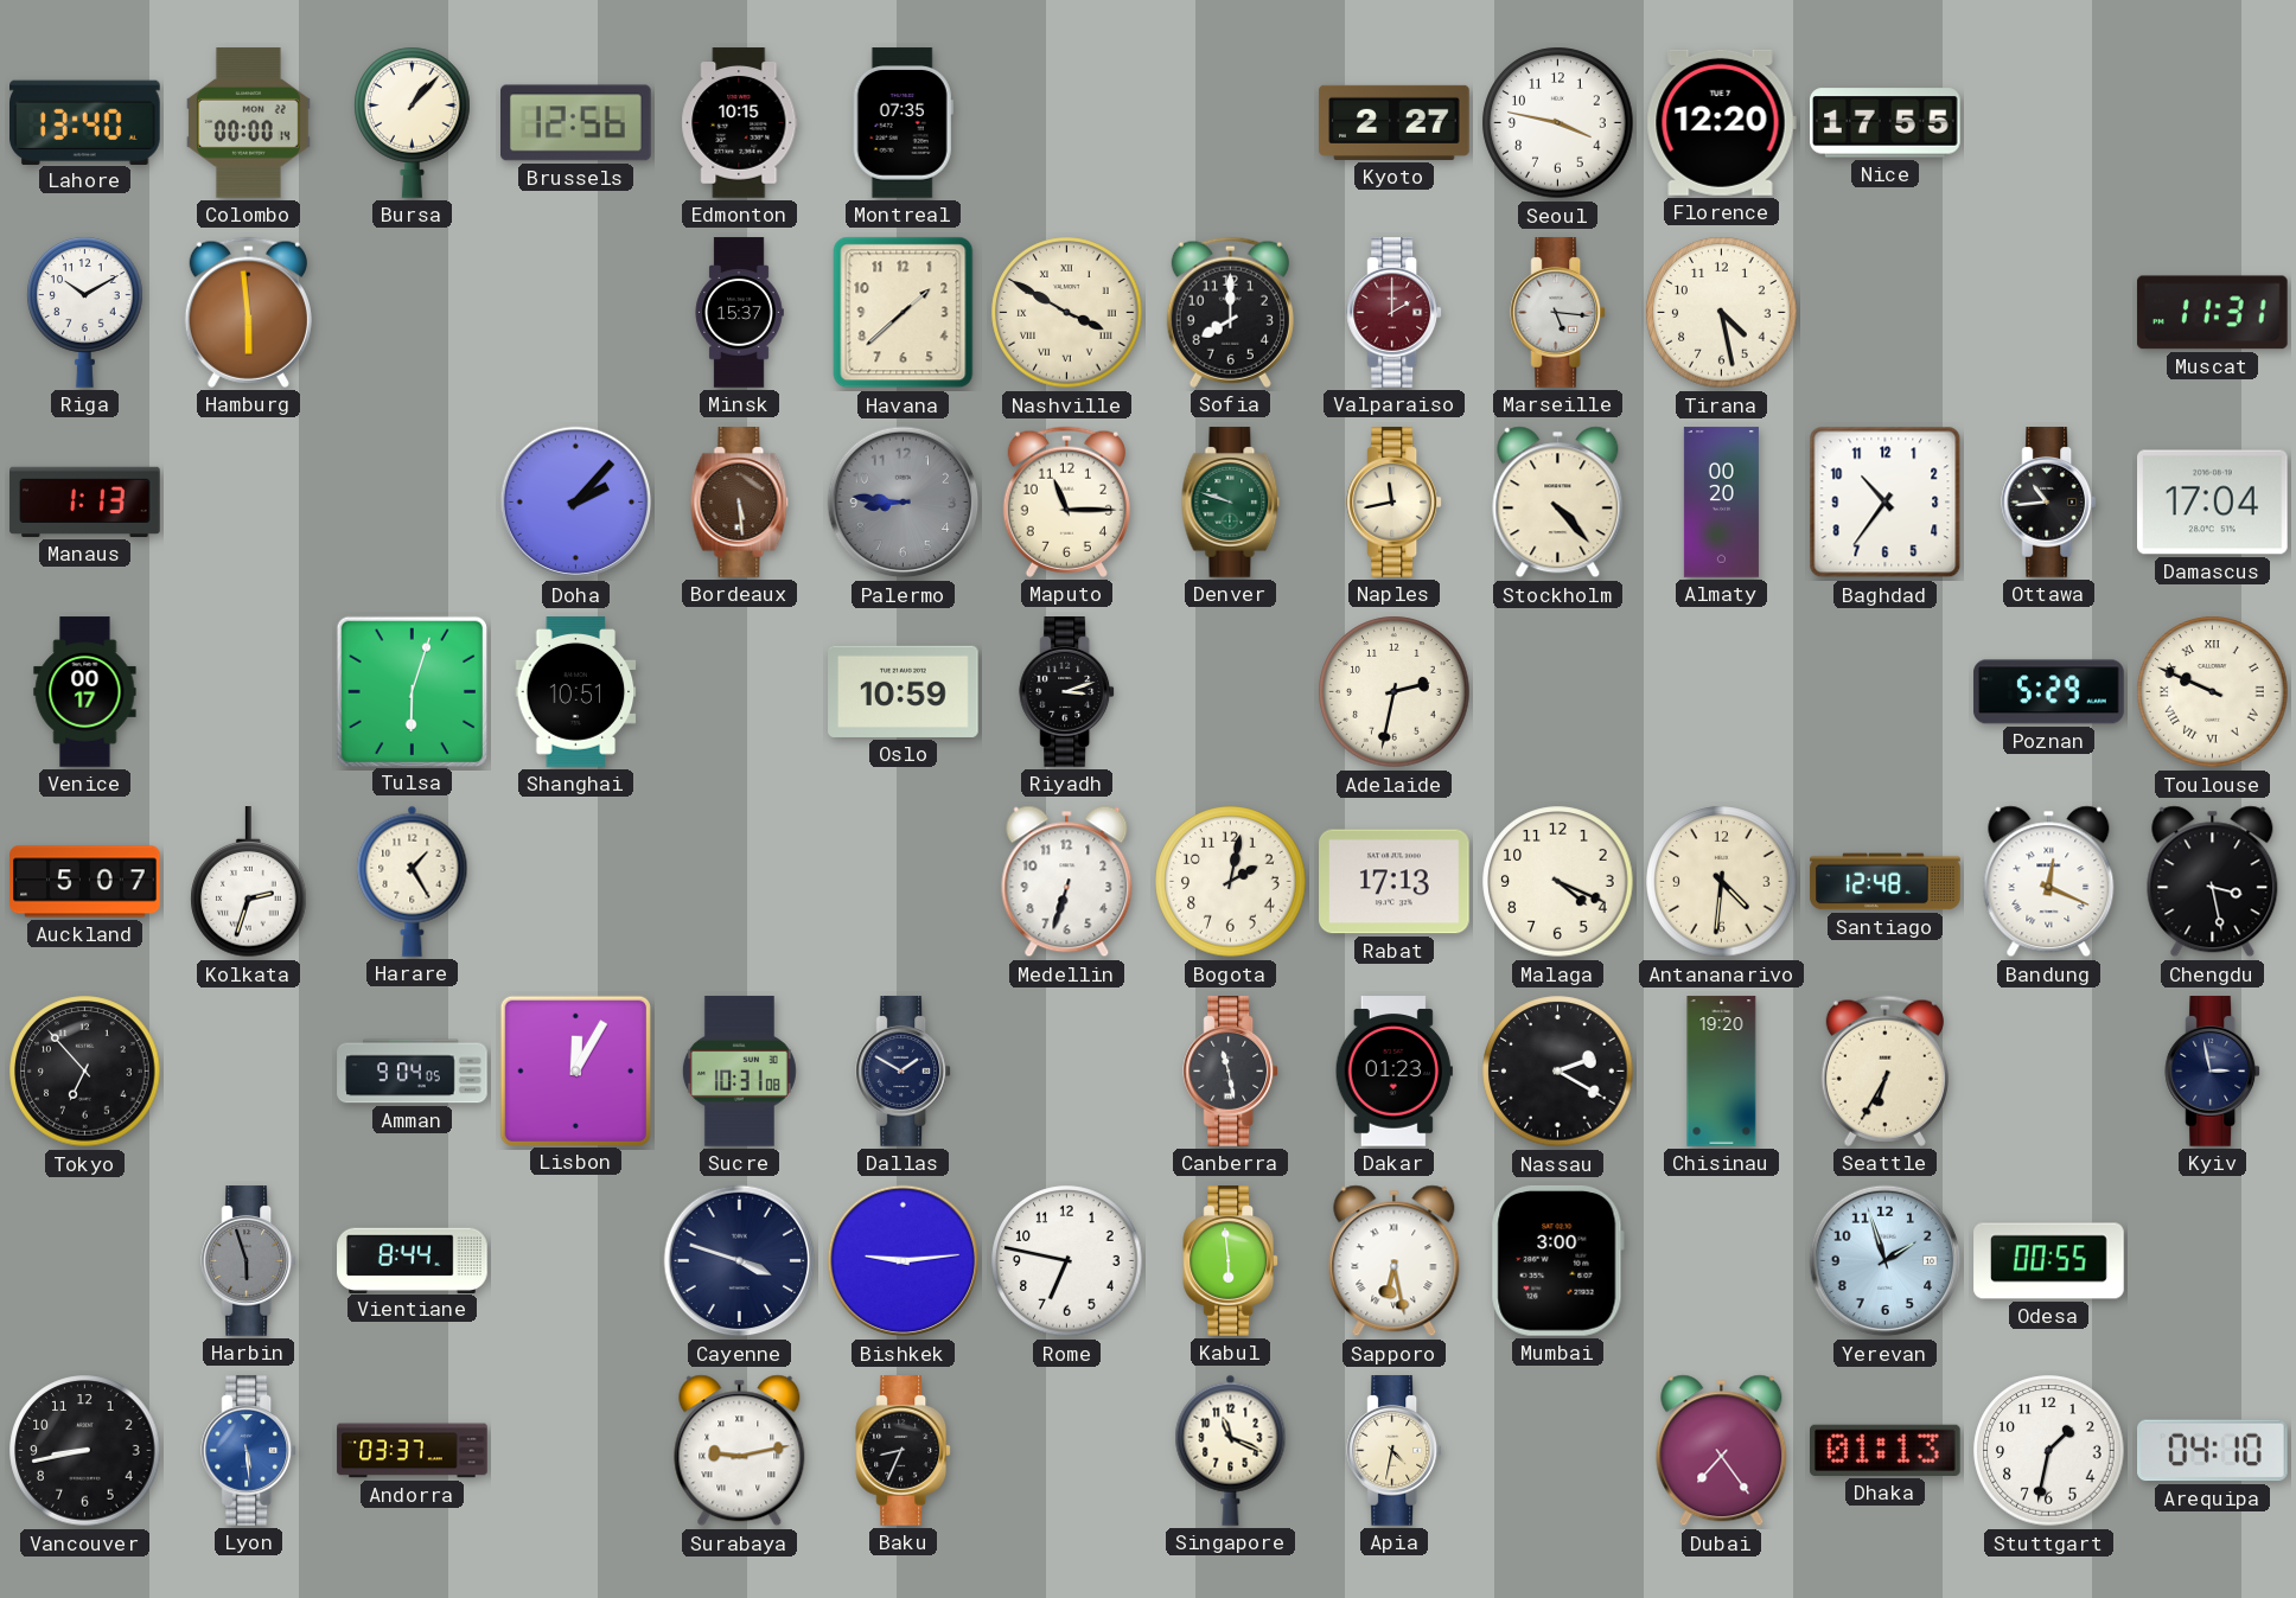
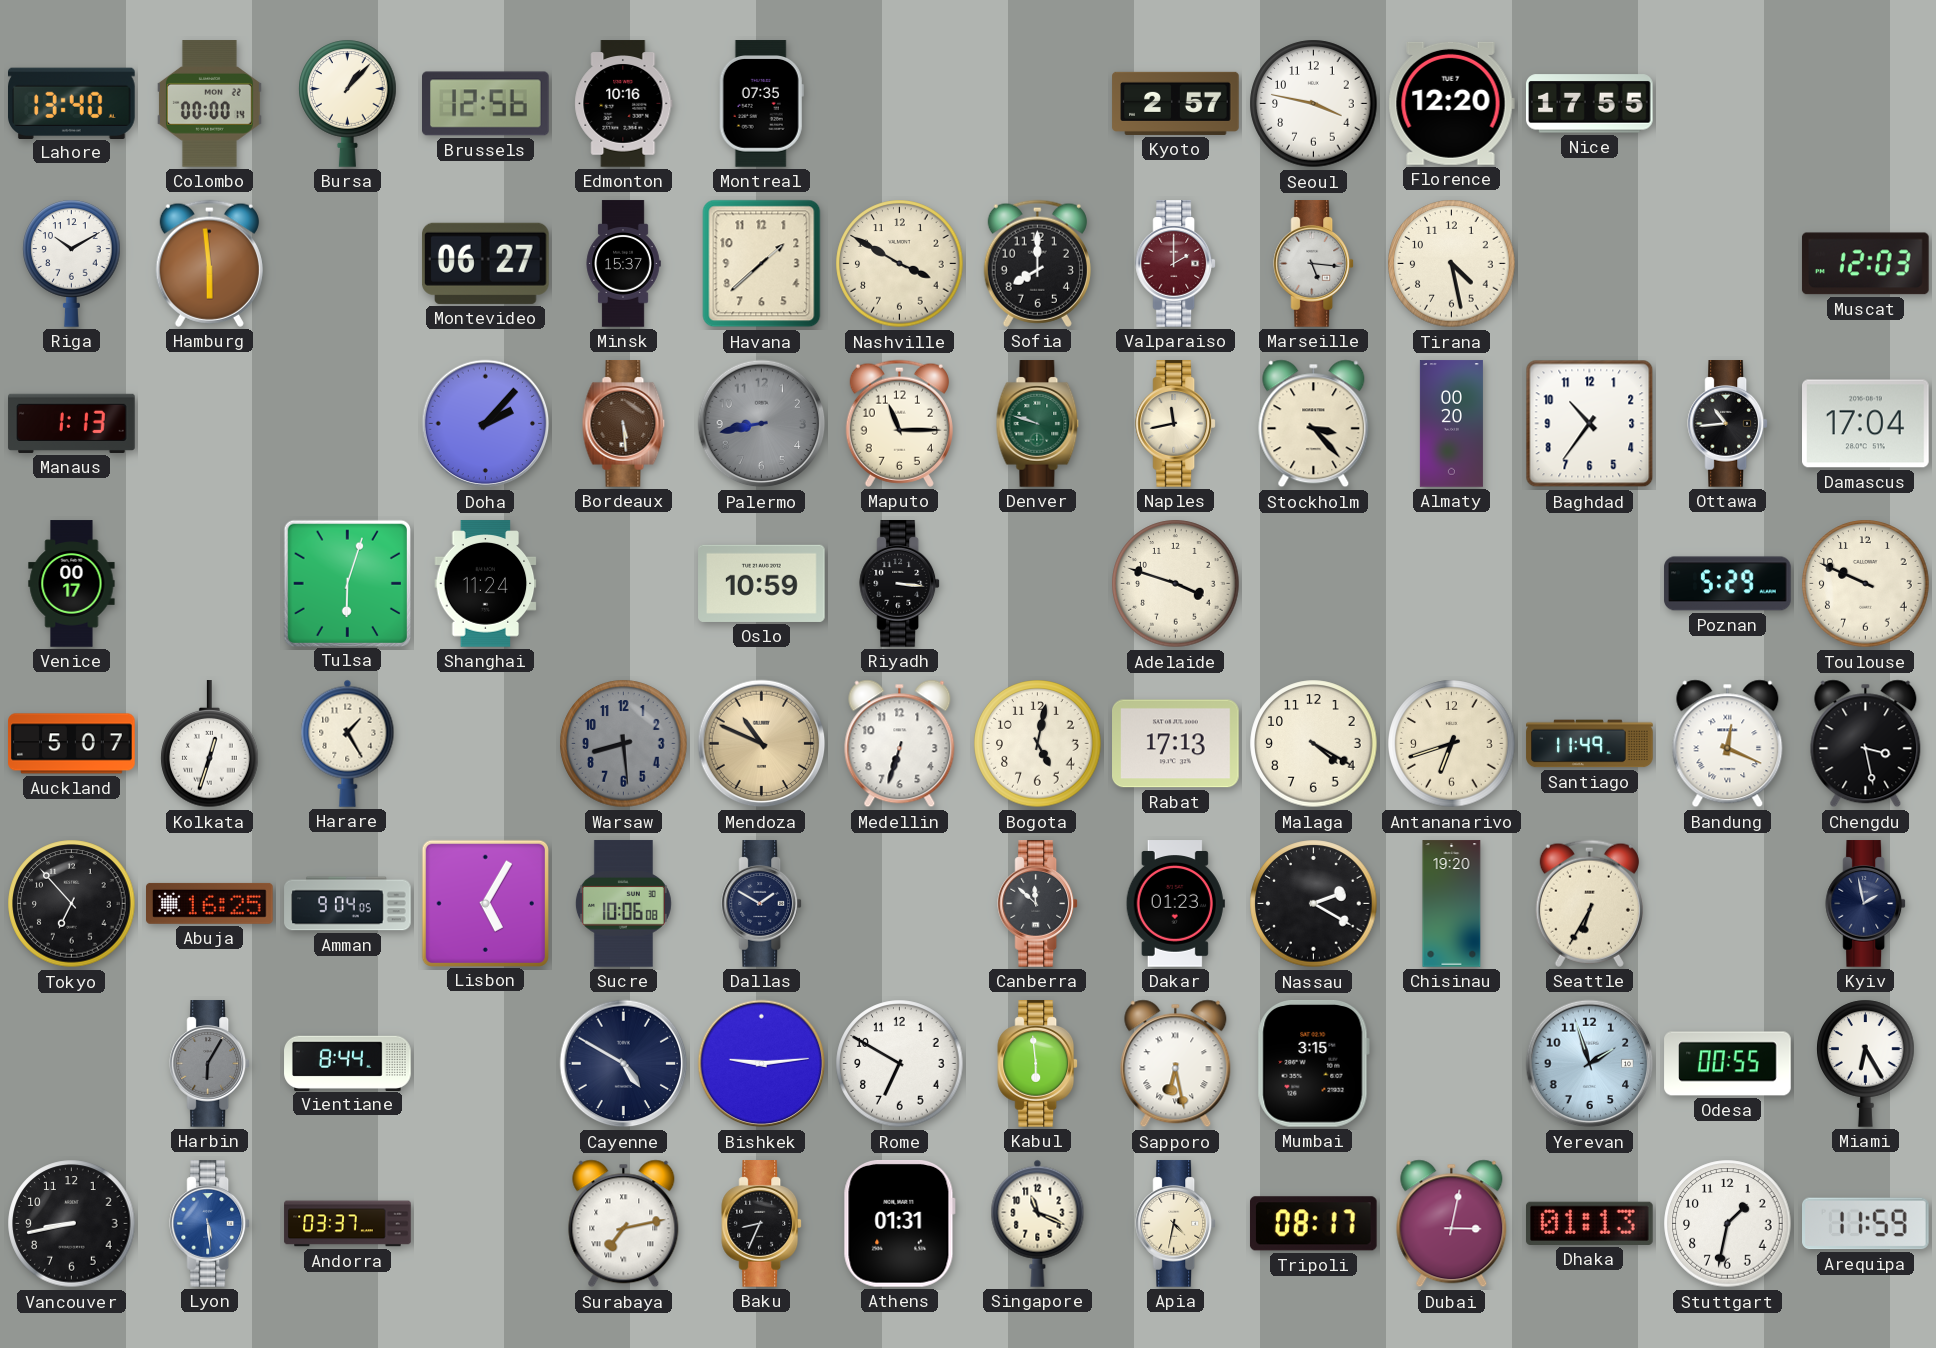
Edmonton: 10:15 -> 10:16
Kyoto: 2:27 -> 2:57
Montevideo: none -> 06:27
Nashville numerals: Roman -> Arabic
Muscat: 11:31 -> 12:03
Palermo: 8:46 -> 8:43
Stockholm: 4:23 -> 3:23
Shanghai: 10:51 -> 11:24
Riyadh: 3:12 -> 3:16
Adelaide: 2:32 -> 3:48
Toulouse numerals: Roman -> Arabic
Kolkata: 2:33 -> 12:33
Warsaw: none -> 8:29
Mendoza: none -> 10:49
Bogota: 2:02 -> 5:02
Malaga: 4:19 -> 4:20
Antananarivo: 4:31 -> 6:42
Santiago: 12:48 -> 11:49
Abuja: none -> 16:25
Lisbon: 12:05 -> 5:05
Sucre: 10:31 -> 10:06
Canberra: 11:28 -> 11:52
Kyiv: 2:58 -> 1:58
Harbin: 5:57 -> 6:05
Cayenne: 3:48 -> 4:50
Rome: 6:47 -> 6:50
Mumbai: 3:00 -> 3:15
Miami: none -> 6:25
Surabaya: 9:13 -> 7:13
Athens: none -> 01:31
Tripoli: none -> 08:17
Dubai: 7:24 -> 3:02
Arequipa: 04:10 -> 11:59
